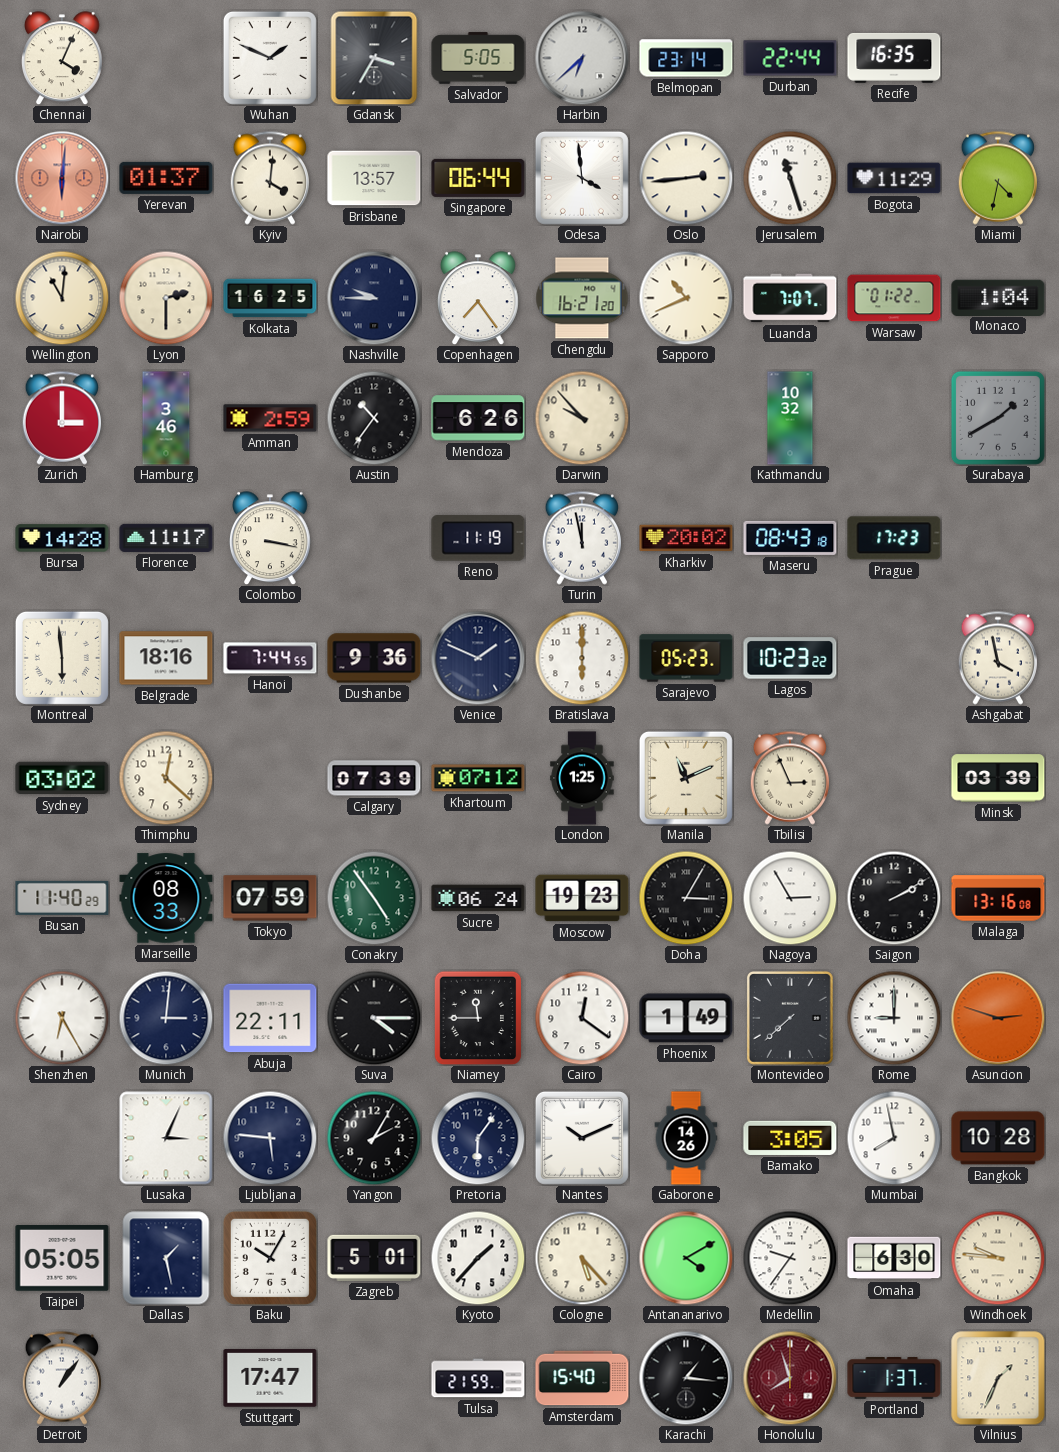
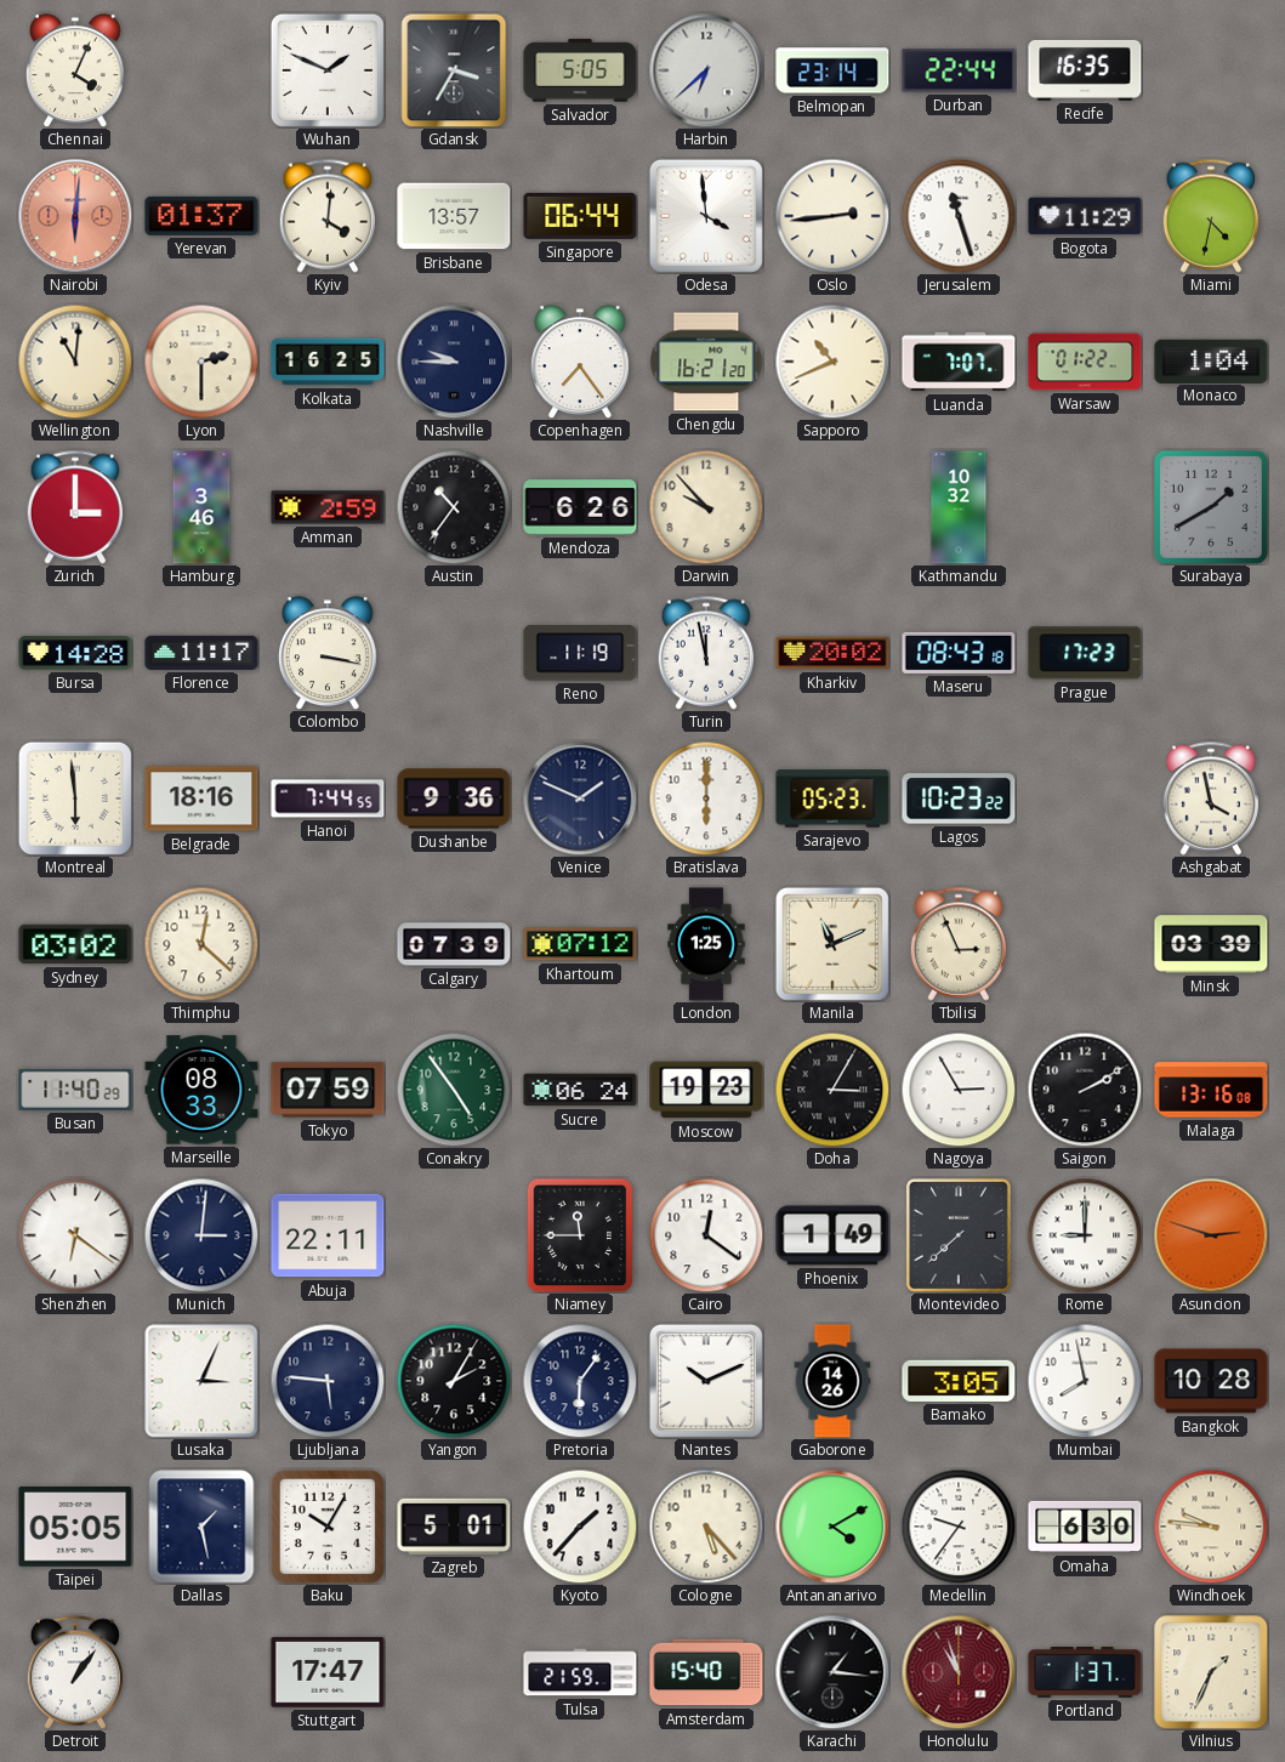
Shenzhen: 6:25 -> 6:21
Suva: 4:15 -> none
Honolulu: 7:57 -> 10:57
